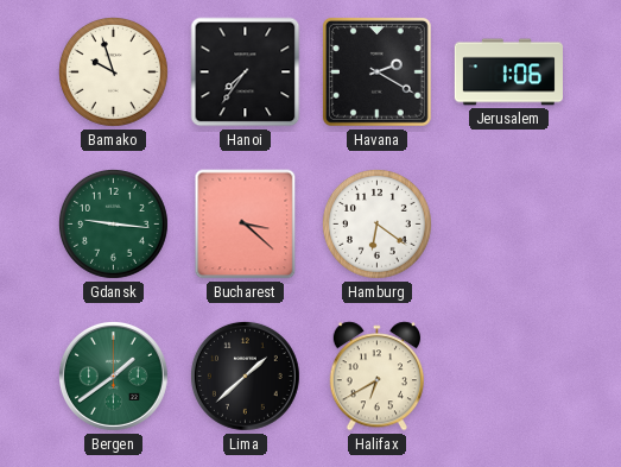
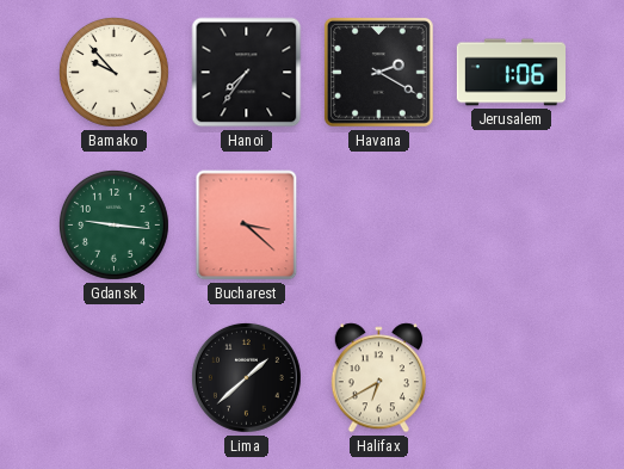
Bamako: 9:57 -> 9:53
Hamburg: 6:21 -> none
Bergen: 1:39 -> none
